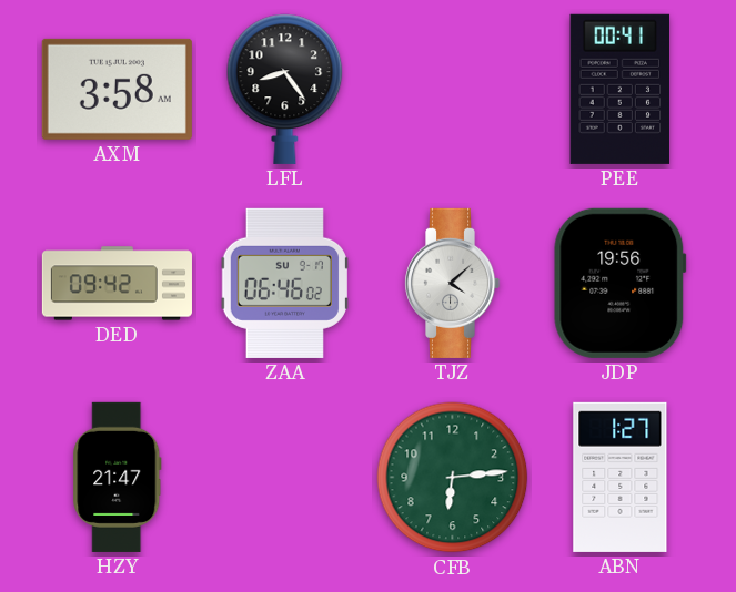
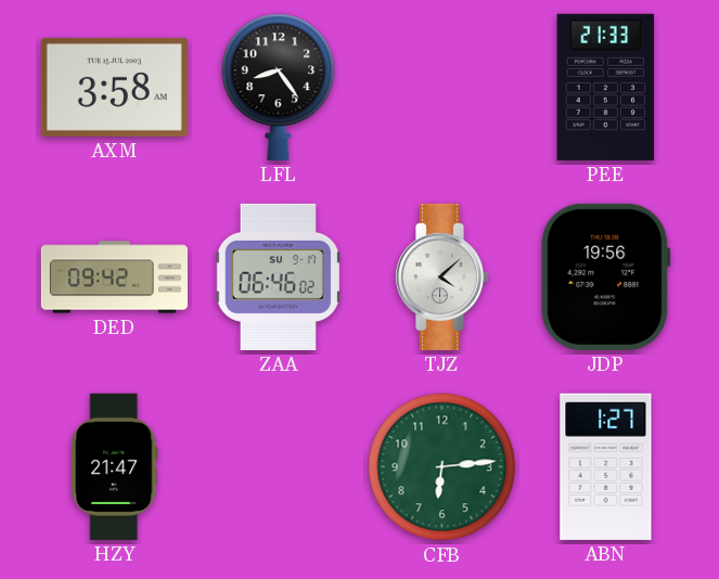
PEE: 00:41 -> 21:33
